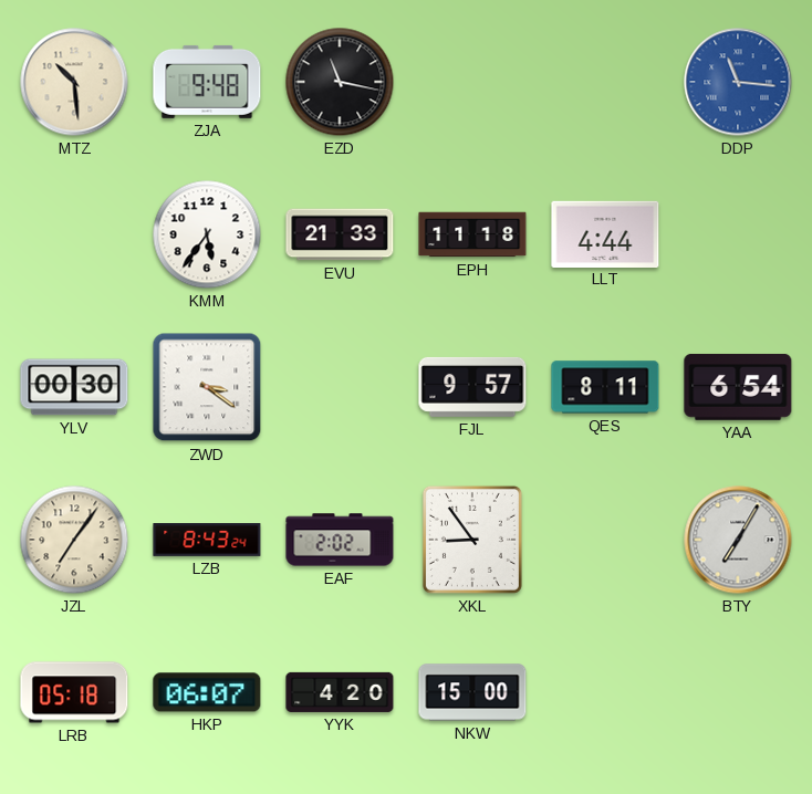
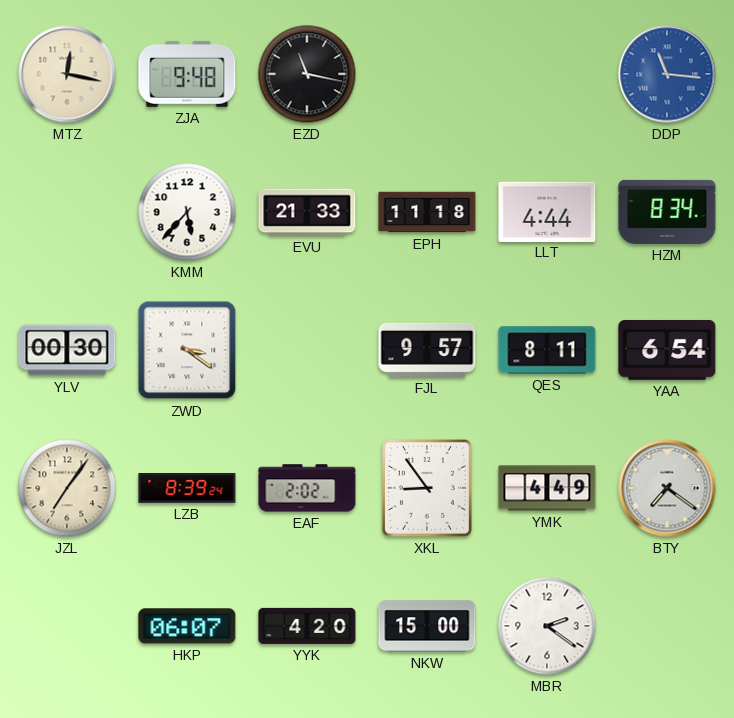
MTZ: 10:29 -> 12:17
KMM: 5:36 -> 5:37
HZM: none -> 8:34
LZB: 8:43 -> 8:39
YMK: none -> 4:49
BTY: 7:05 -> 7:21
LRB: 05:18 -> none
MBR: none -> 2:21
